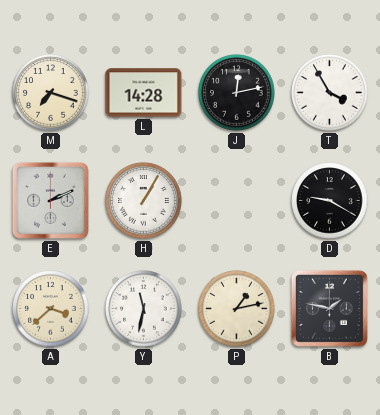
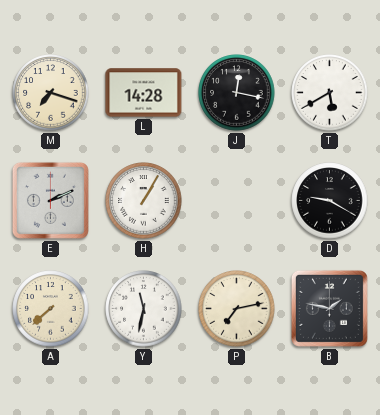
J: 12:13 -> 12:17
T: 3:55 -> 5:40
A: 3:38 -> 7:38
P: 1:13 -> 7:13
